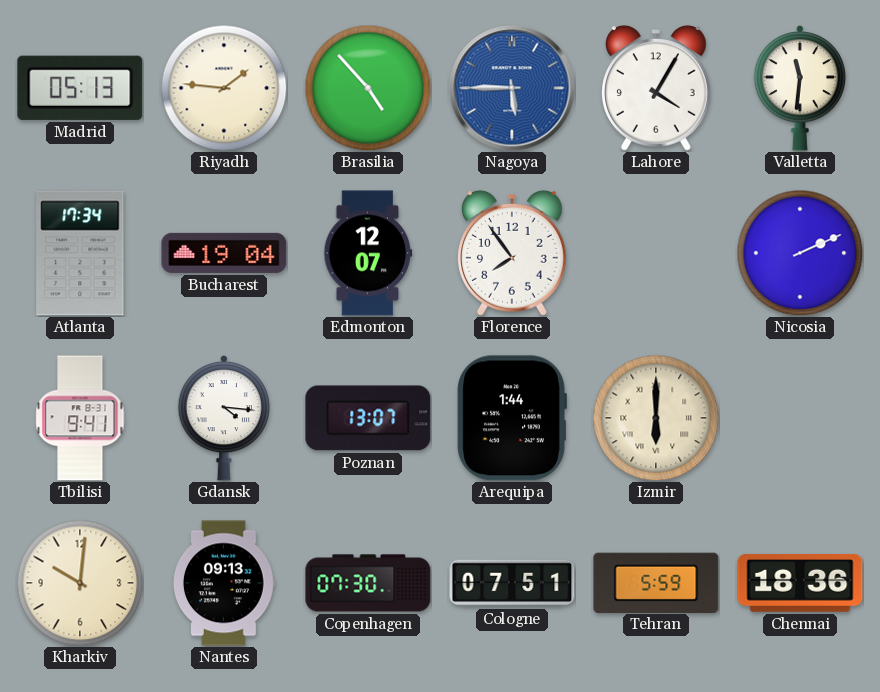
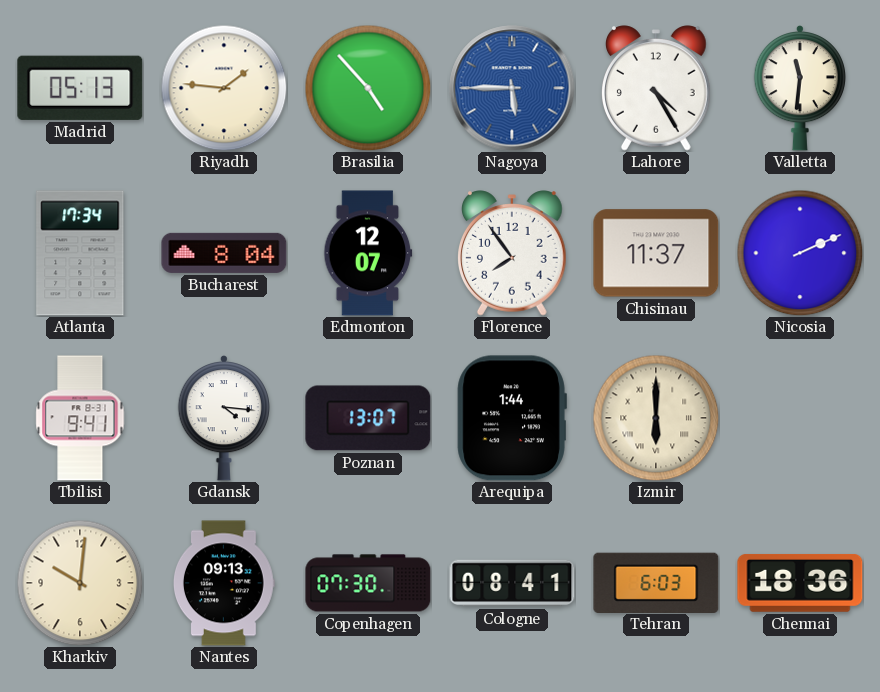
Lahore: 4:05 -> 4:25
Bucharest: 19:04 -> 8:04
Chisinau: none -> 11:37
Cologne: 07:51 -> 08:41
Tehran: 5:59 -> 6:03
